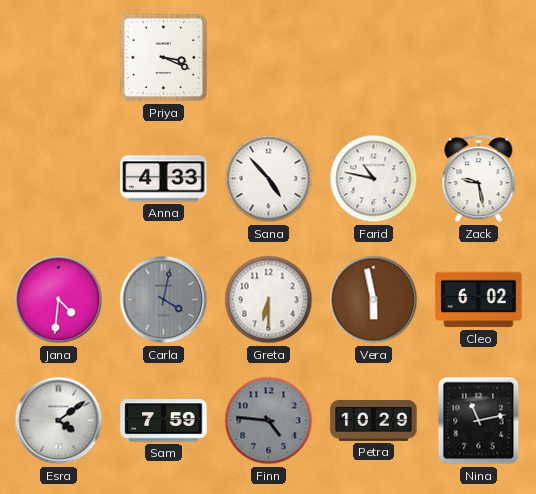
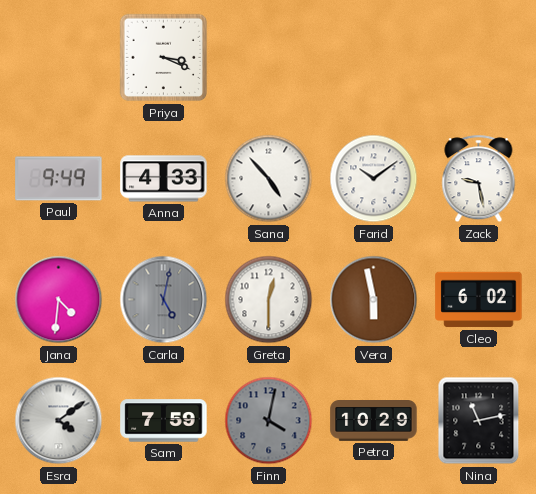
Paul: none -> 9:49
Farid: 10:47 -> 10:09
Carla: 4:02 -> 5:02
Greta: 6:30 -> 12:30
Finn: 4:46 -> 4:02
